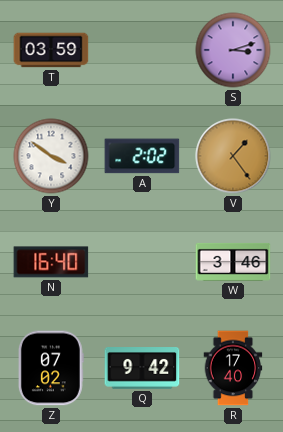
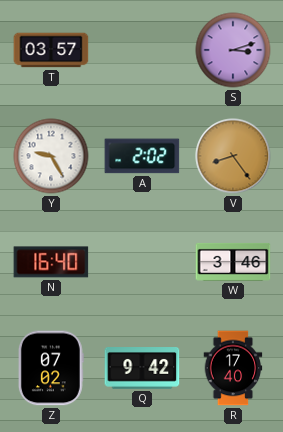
T: 03:59 -> 03:57
Y: 3:51 -> 9:25
V: 1:24 -> 8:24
